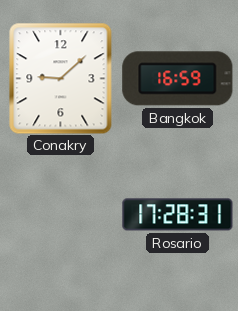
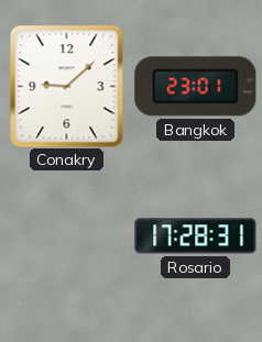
Bangkok: 16:59 -> 23:01
